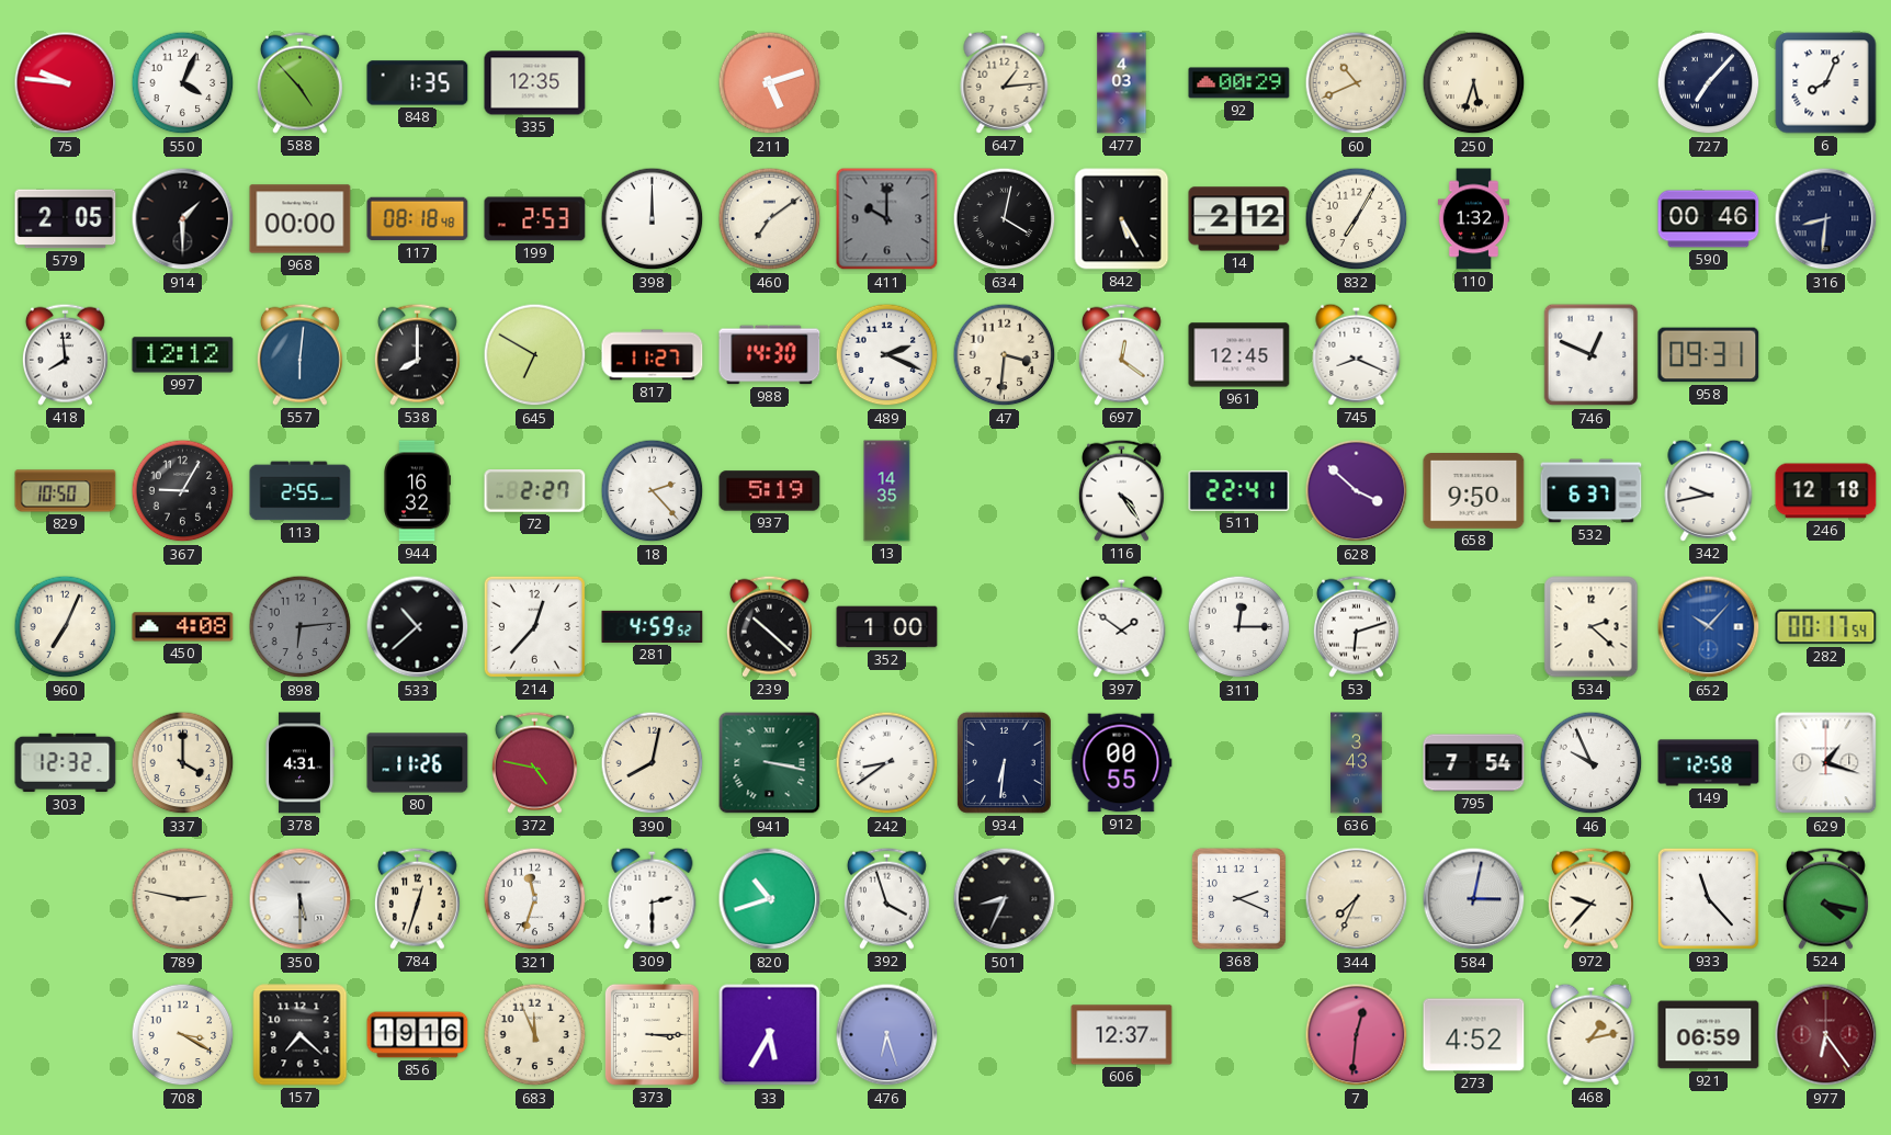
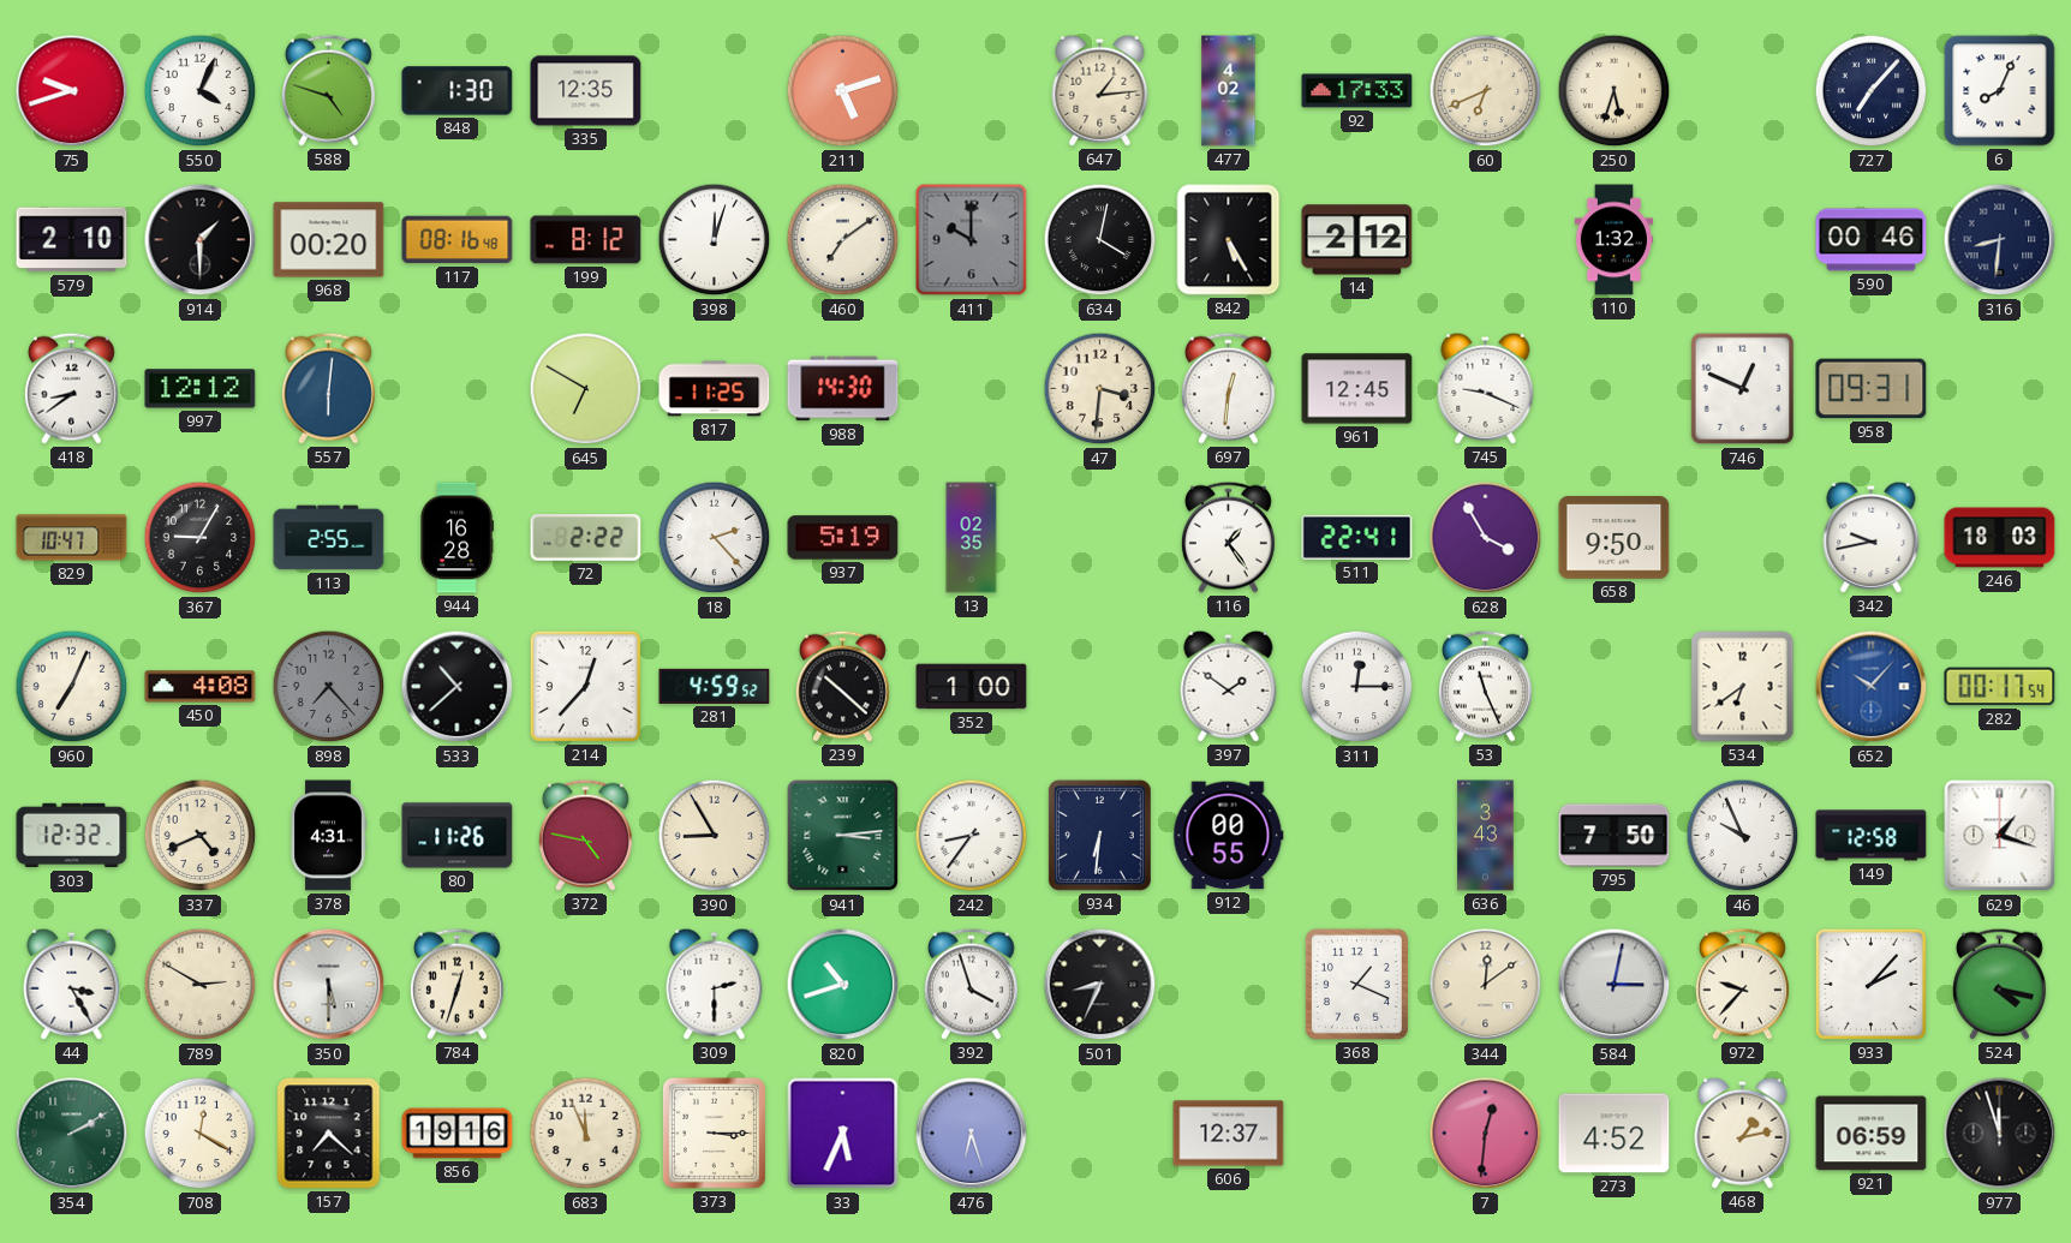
75: 9:46 -> 9:42
588: 4:53 -> 4:48
848: 1:35 -> 1:30
477: 4:03 -> 4:02
92: 00:29 -> 17:33
60: 10:41 -> 6:41
579: 2:05 -> 2:10
968: 00:00 -> 00:20
117: 08:18 -> 08:16
199: 2:53 -> 8:12
398: 12:00 -> 12:03
832: 7:05 -> none
418: 7:59 -> 8:39
538: 8:00 -> none
817: 11:27 -> 11:25
489: 2:19 -> none
697: 12:21 -> 12:31
745: 8:19 -> 9:19
829: 10:50 -> 10:47
944: 16:32 -> 16:28
72: 2:27 -> 2:22
13: 14:35 -> 02:35
116: 4:24 -> 1:24
628: 3:52 -> 3:55
532: 6:37 -> none
246: 12:18 -> 18:03
898: 6:14 -> 7:23
53: 6:12 -> 11:26
534: 2:22 -> 6:39
337: 4:00 -> 4:41
390: 8:02 -> 8:55
941: 3:17 -> 3:14
242: 8:39 -> 8:36
795: 7:54 -> 7:50
44: none -> 3:25
789: 2:47 -> 2:50
321: 11:33 -> none
368: 2:19 -> 1:19
344: 7:34 -> 12:09
933: 11:23 -> 2:07
354: none -> 2:10
708: 3:20 -> 12:20
33: 5:35 -> 5:34
977: 6:24 -> 11:57
977 dial: burgundy -> black
